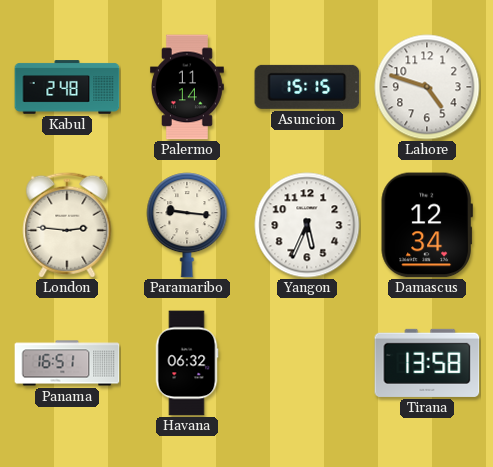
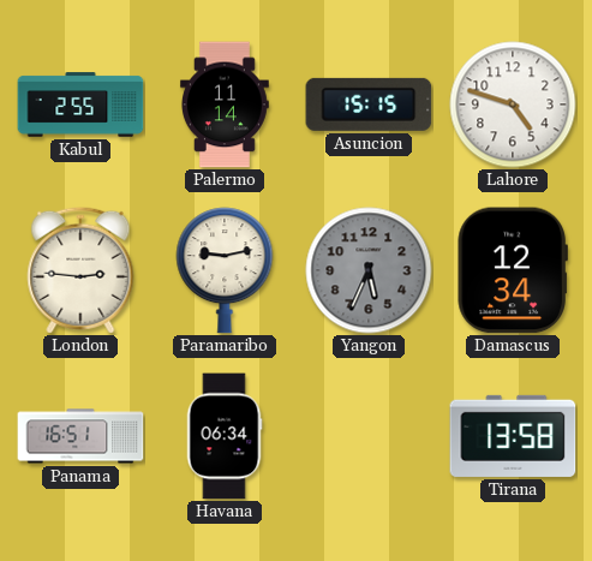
Kabul: 2:48 -> 2:55
Paramaribo: 9:16 -> 9:13
Yangon dial: white -> grey
Havana: 06:32 -> 06:34
